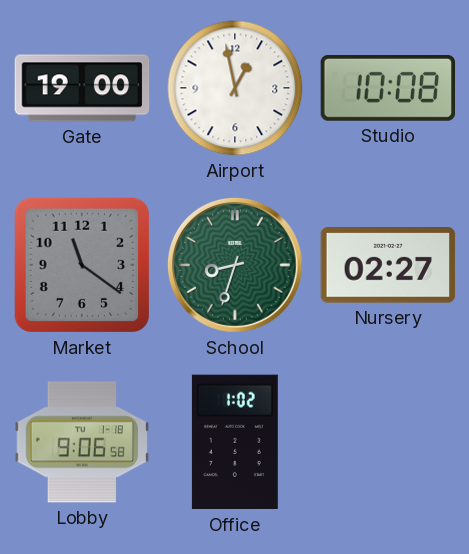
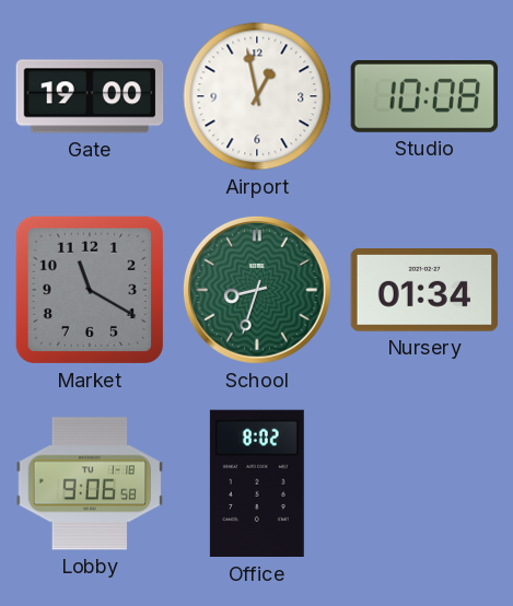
Market: 11:21 -> 11:20
Nursery: 02:27 -> 01:34
Office: 1:02 -> 8:02
